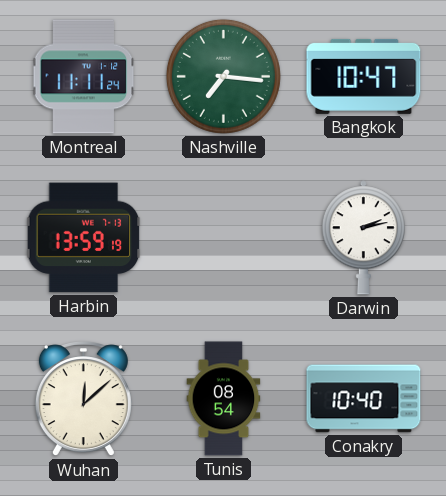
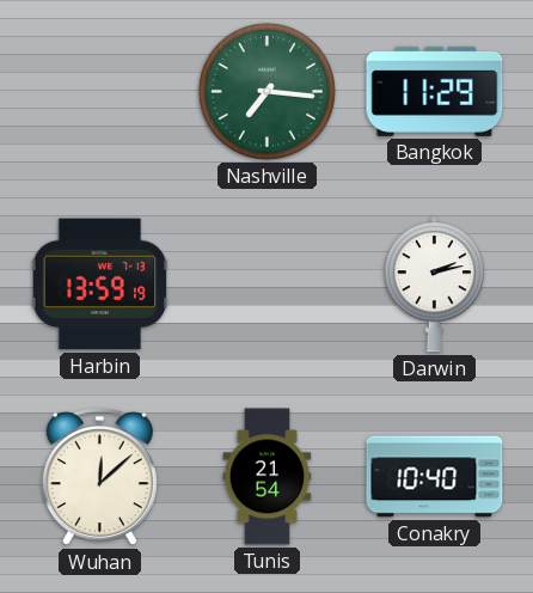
Montreal: 11:11 -> none
Bangkok: 10:47 -> 11:29
Tunis: 08:54 -> 21:54
